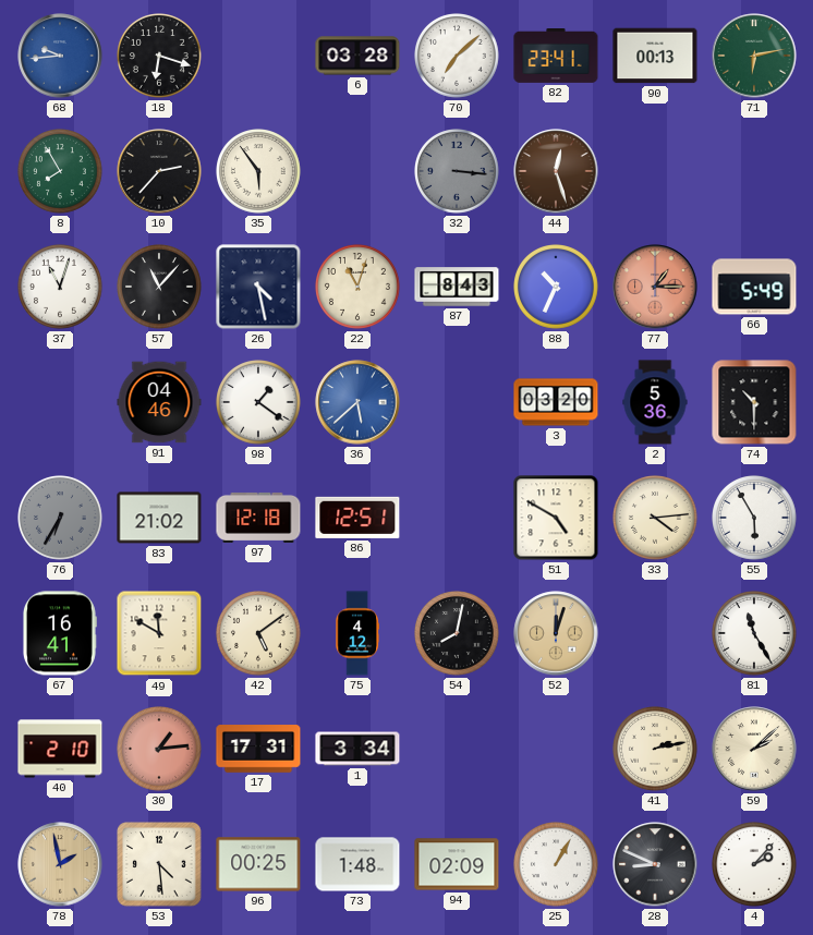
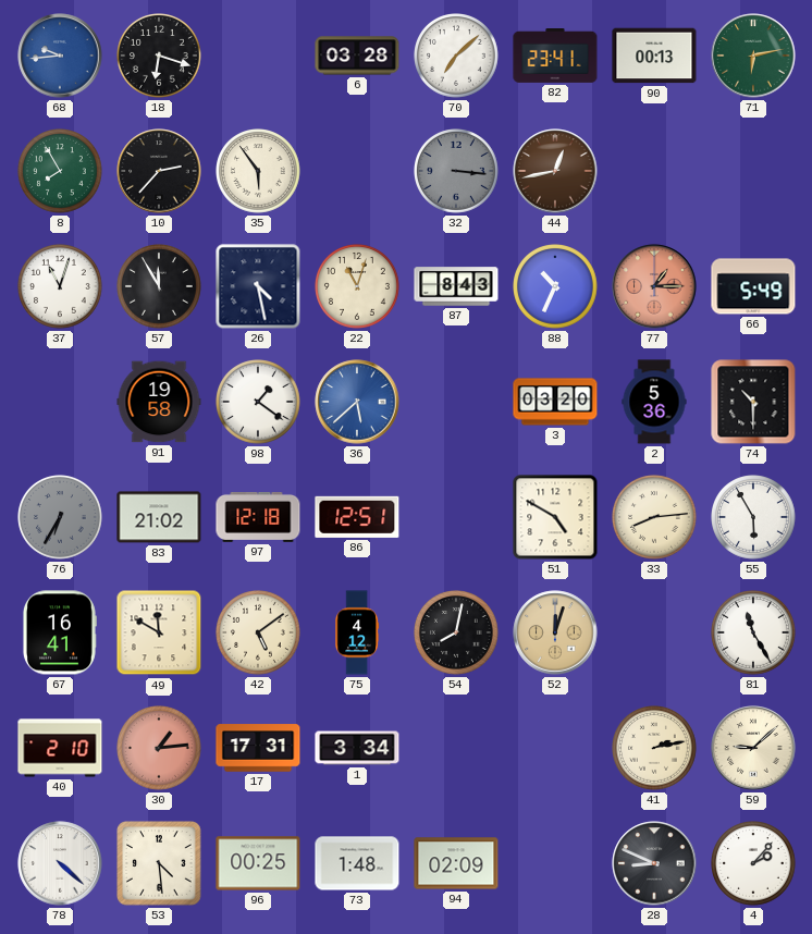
44: 12:27 -> 12:43
57: 11:07 -> 11:55
91: 04:46 -> 19:58
33: 4:14 -> 8:14
59: 2:08 -> 9:08
78: 1:58 -> 4:22
78 dial: champagne -> white
25: 1:05 -> none
